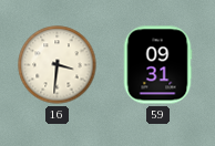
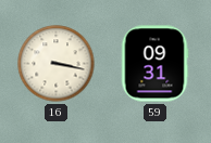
16: 3:31 -> 3:17
